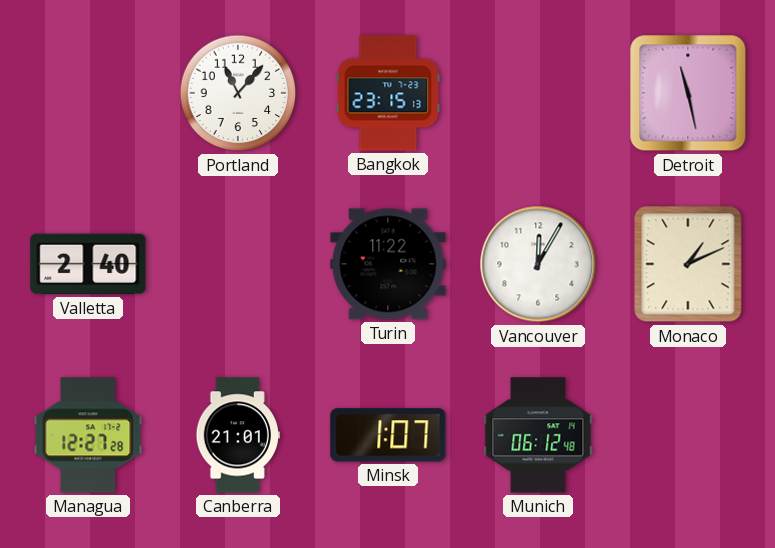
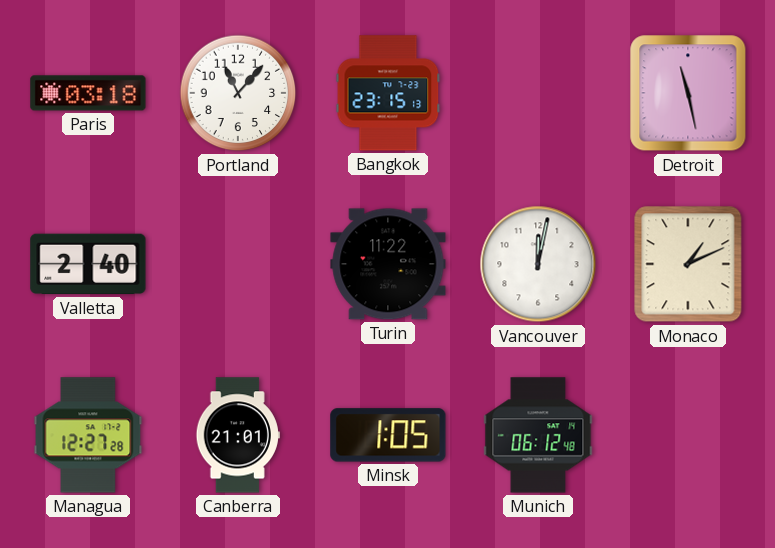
Paris: none -> 03:18
Vancouver: 12:05 -> 12:02
Minsk: 1:07 -> 1:05
